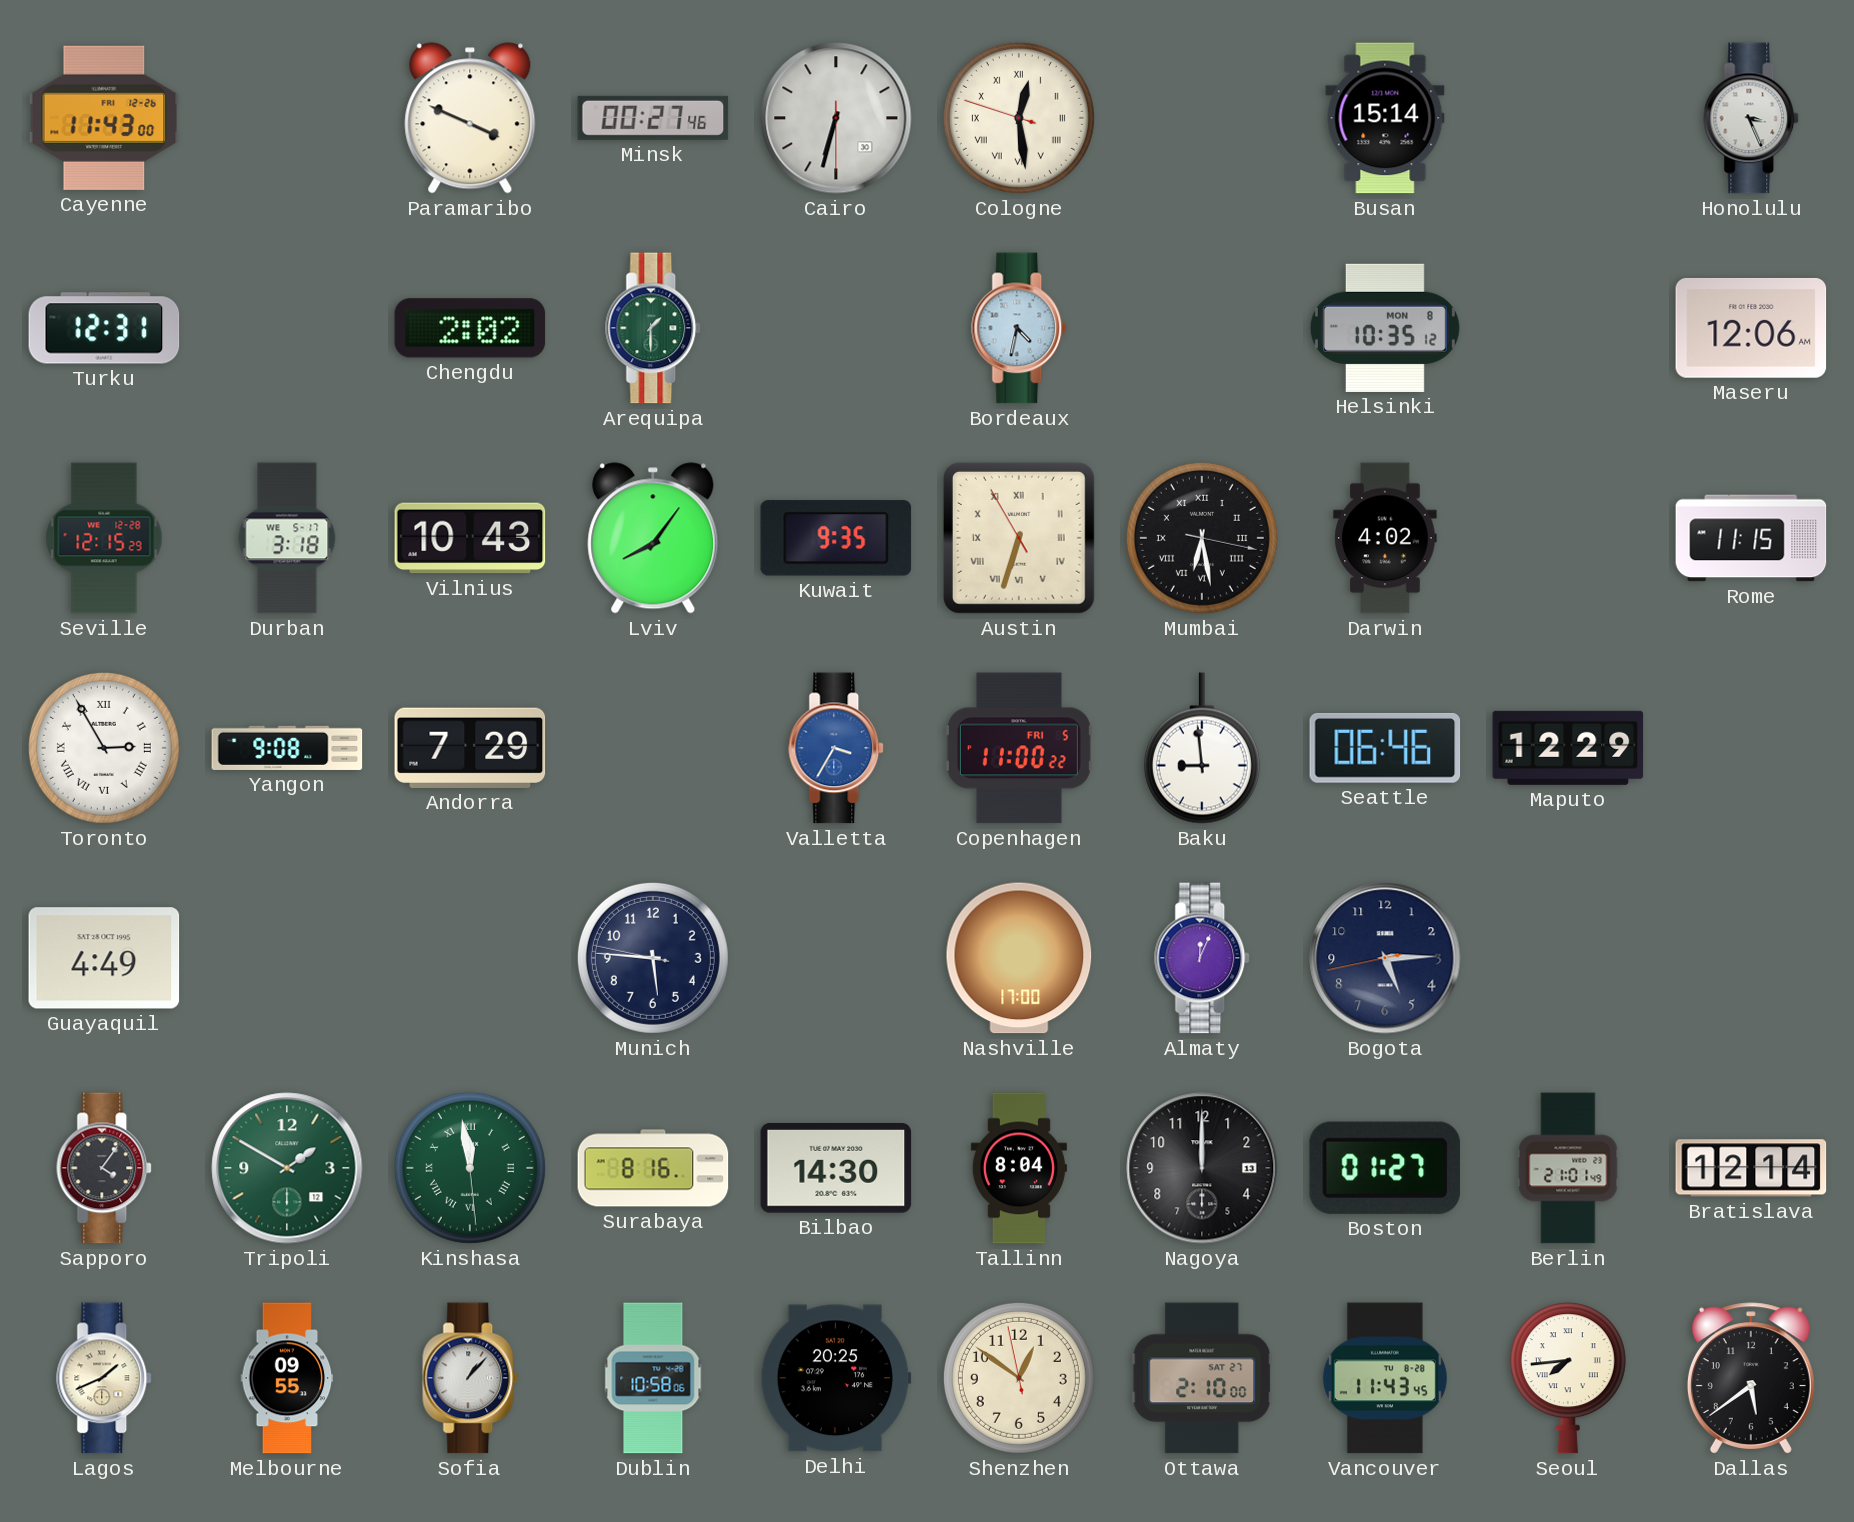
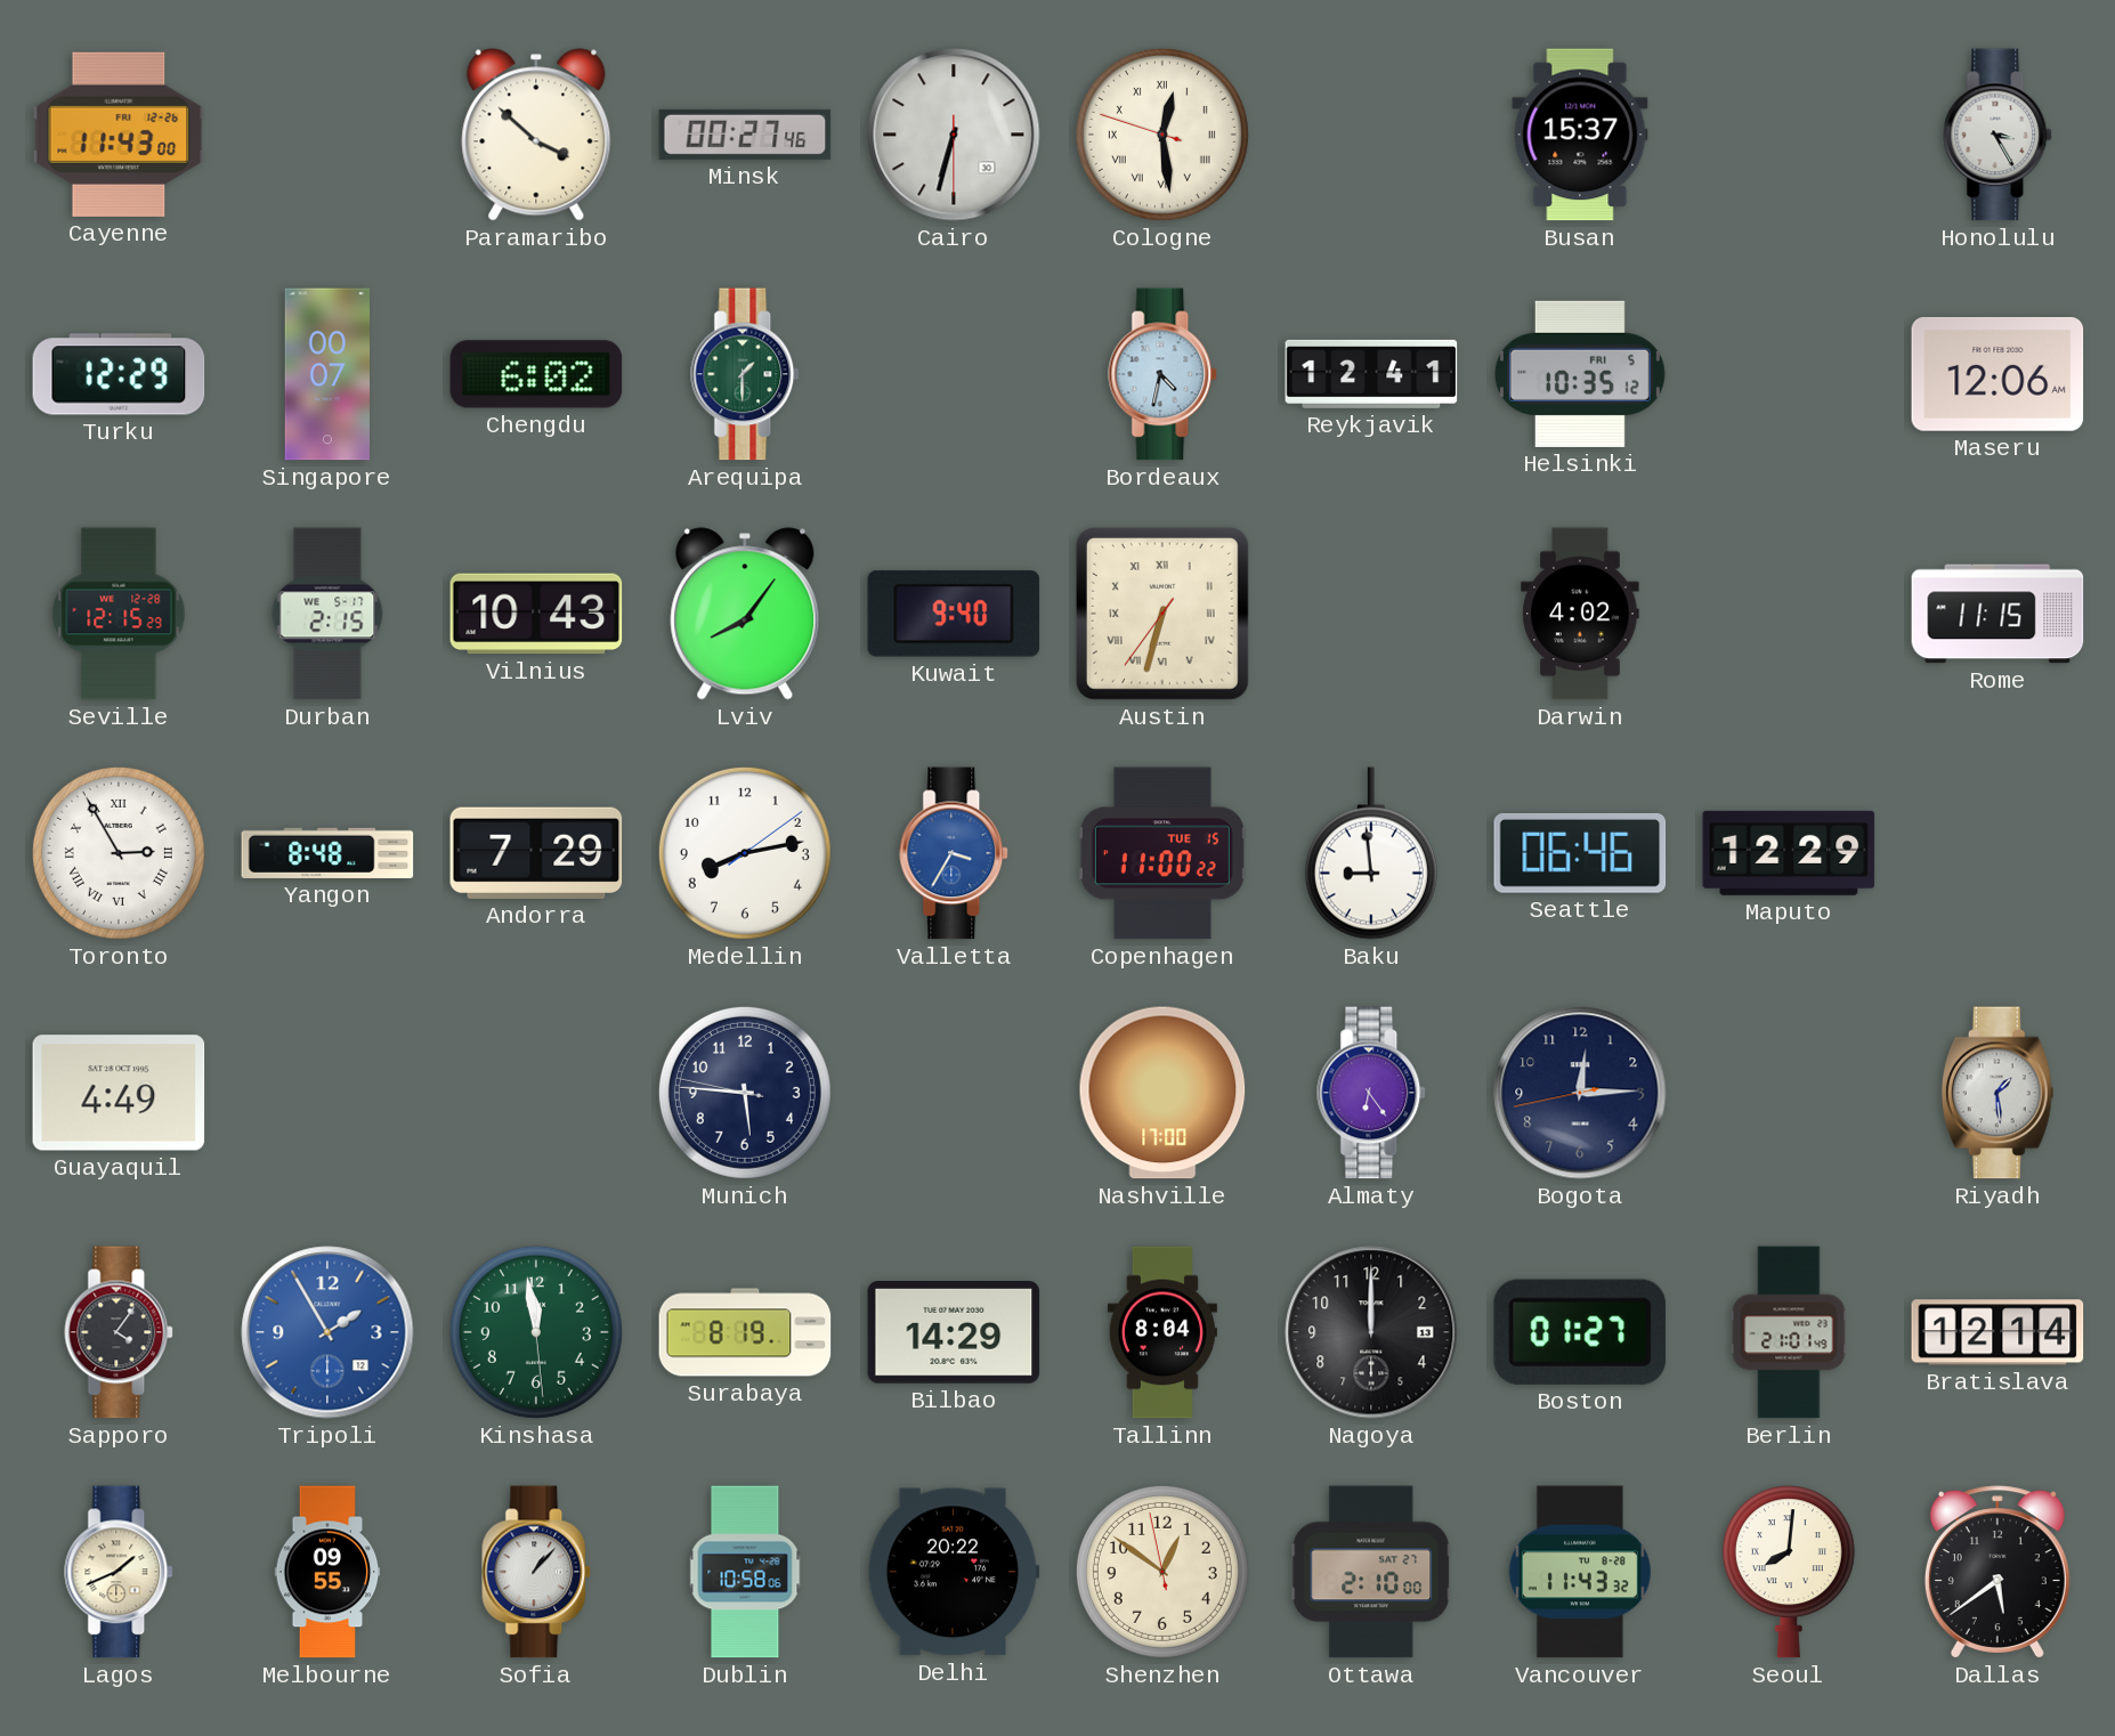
Paramaribo: 3:49 -> 3:52
Busan: 15:14 -> 15:37
Honolulu: 3:26 -> 3:25
Turku: 12:31 -> 12:29
Singapore: none -> 00:07
Chengdu: 2:02 -> 6:02
Reykjavik: none -> 12:41
Helsinki date: MON 8 -> FRI 5
Durban: 3:18 -> 2:15
Kuwait: 9:35 -> 9:40
Austin: 6:32:55 -> 6:32:36
Mumbai: 6:28 -> none
Yangon: 9:08 -> 8:48
Medellin: none -> 8:13
Copenhagen date: FRI 5 -> TUE 15
Almaty: 12:04 -> 6:24
Bogota: 5:14 -> 12:14
Riyadh: none -> 1:29
Tripoli: 1:50 -> 1:55
Tripoli dial: green -> blue
Kinshasa numerals: Roman -> Arabic
Surabaya: 8:16 -> 8:19
Bilbao: 14:30 -> 14:29
Delhi: 20:25 -> 20:22
Vancouver: 11:43:45 -> 11:43:32
Seoul: 7:44 -> 8:01
